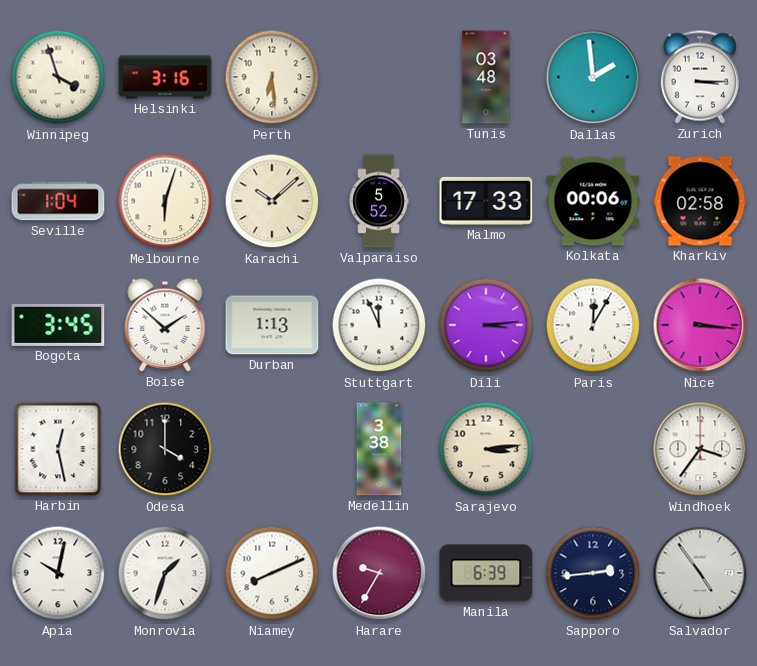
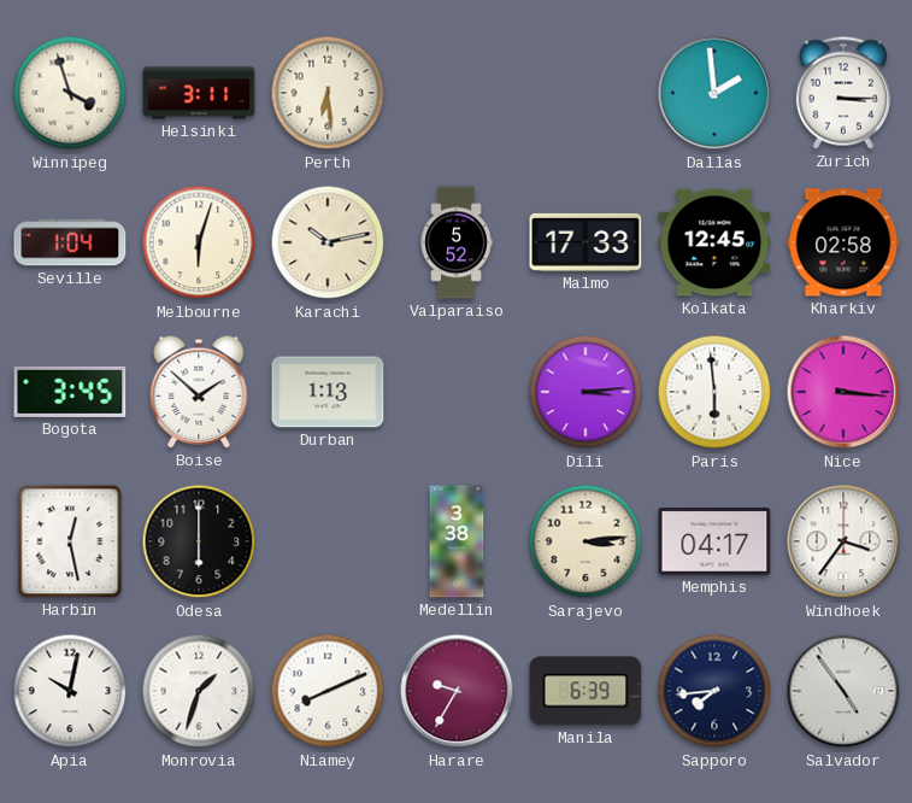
Helsinki: 3:16 -> 3:11
Tunis: 03:48 -> none
Karachi: 10:08 -> 10:13
Kolkata: 00:06 -> 12:45
Stuttgart: 11:56 -> none
Paris: 12:05 -> 5:59
Odesa: 4:00 -> 6:00
Memphis: none -> 04:17
Sapporo: 2:44 -> 7:44
